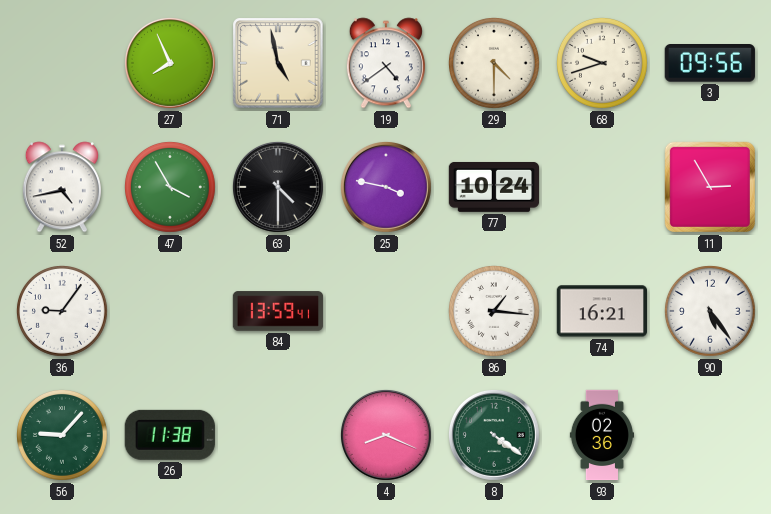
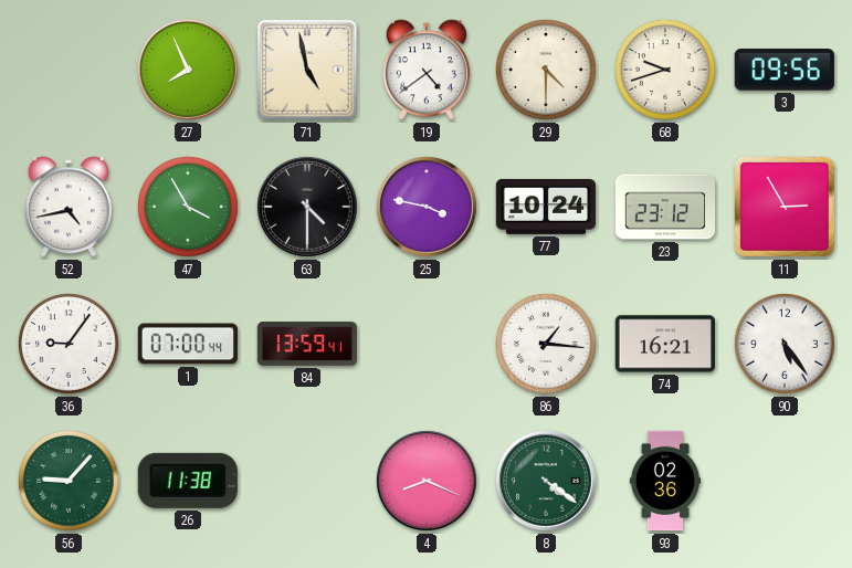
23: none -> 23:12
1: none -> 07:00
